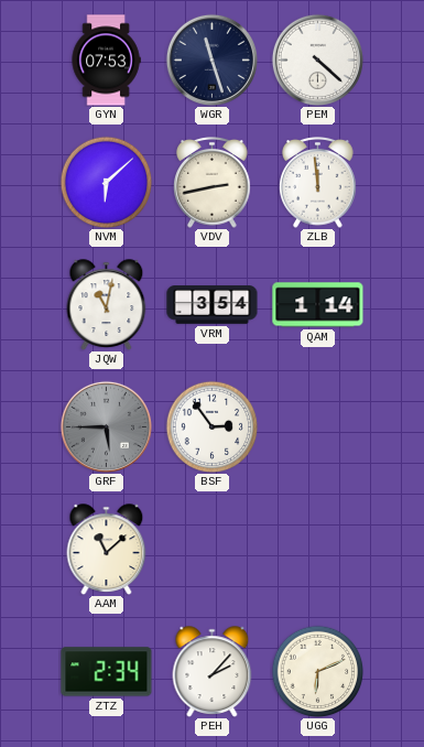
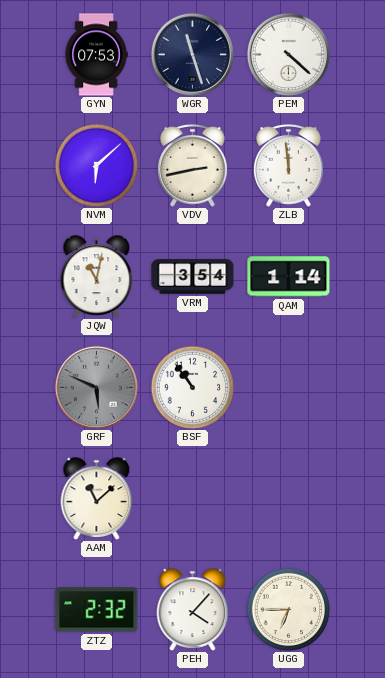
GRF: 5:45 -> 5:49
BSF: 2:54 -> 10:54
ZTZ: 2:34 -> 2:32
PEH: 2:07 -> 4:07
UGG: 6:11 -> 6:45
